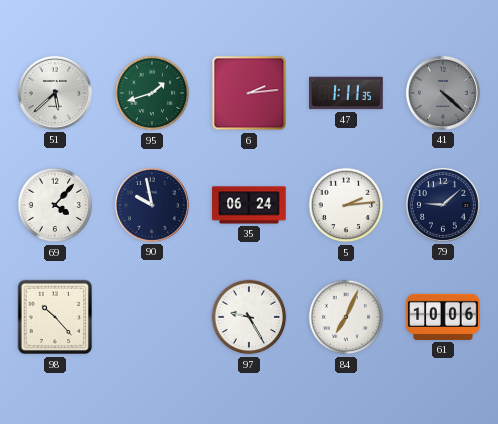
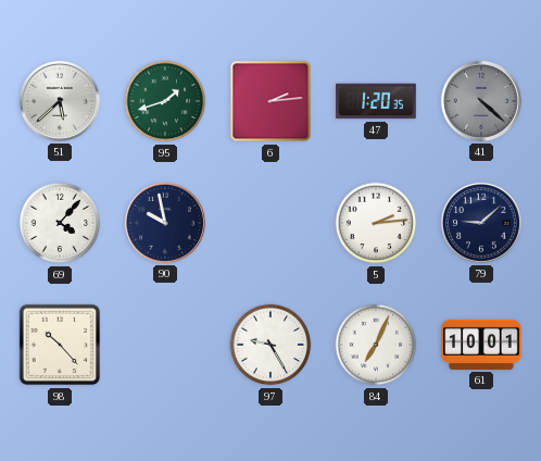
47: 1:11 -> 1:20
35: 06:24 -> none
61: 10:06 -> 10:01
